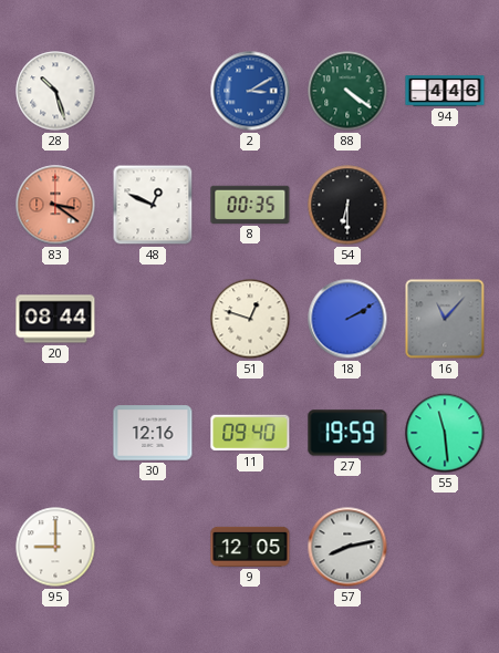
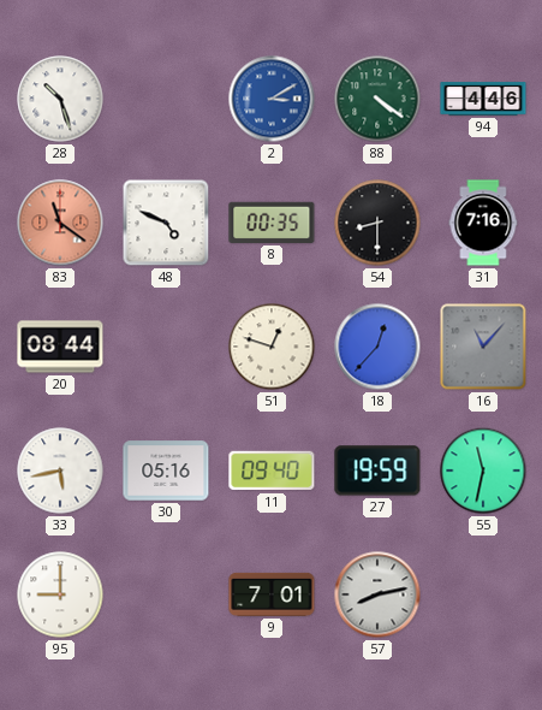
83: 3:21 -> 11:21
48: 12:49 -> 4:49
54: 6:30 -> 8:30
31: none -> 7:16
18: 2:10 -> 12:37
33: none -> 5:43
30: 12:16 -> 05:16
55: 11:29 -> 11:32
9: 12:05 -> 7:01
